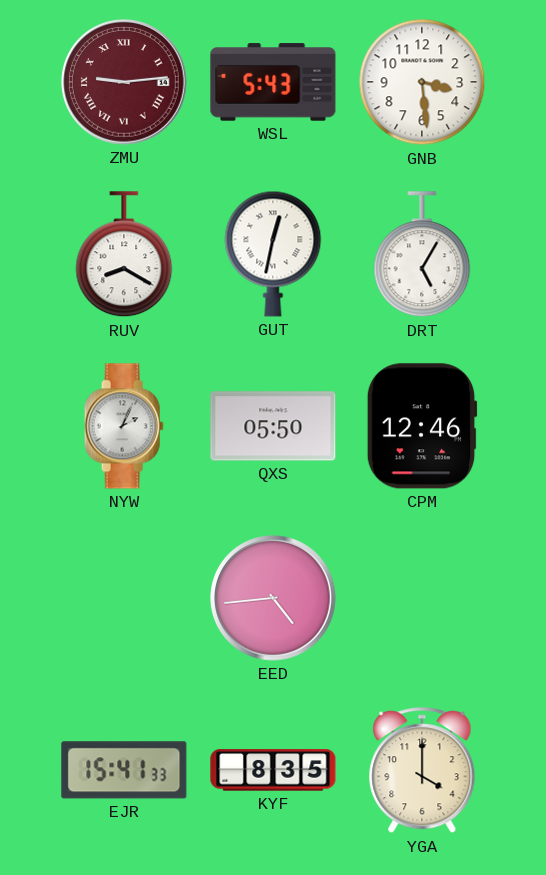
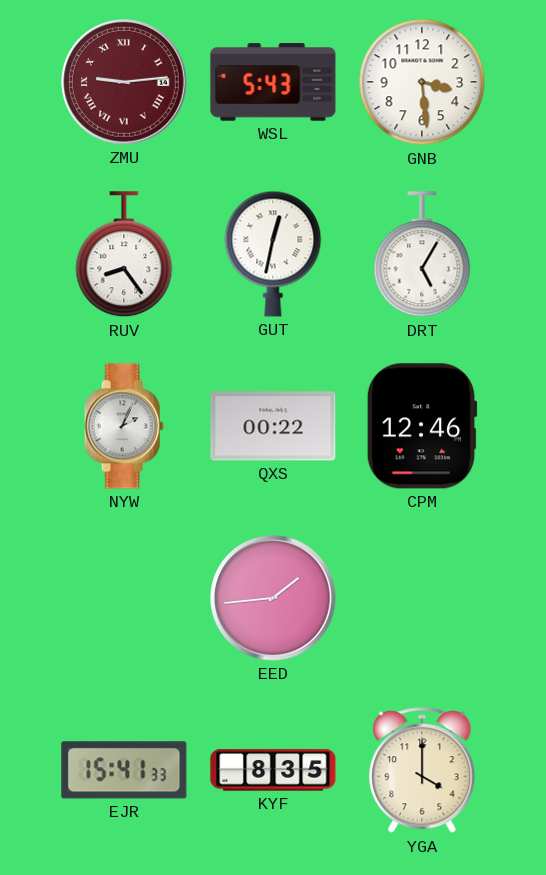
RUV: 8:20 -> 8:24
QXS: 05:50 -> 00:22
EED: 4:44 -> 1:44
